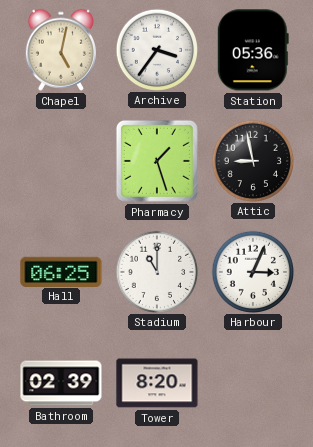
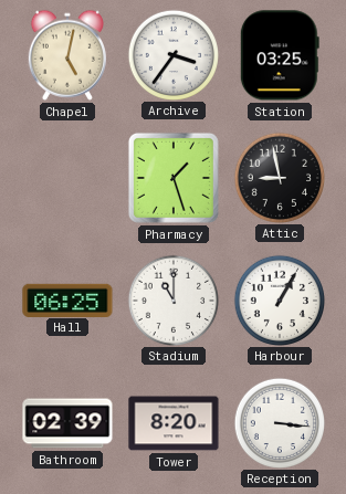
Station: 05:36 -> 03:25
Harbour: 3:04 -> 1:05
Reception: none -> 3:16
